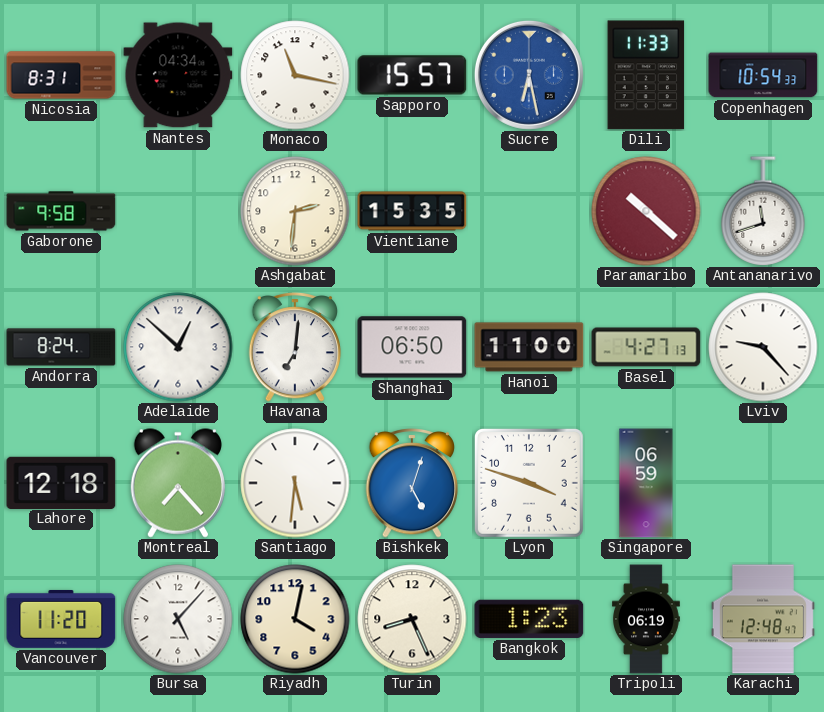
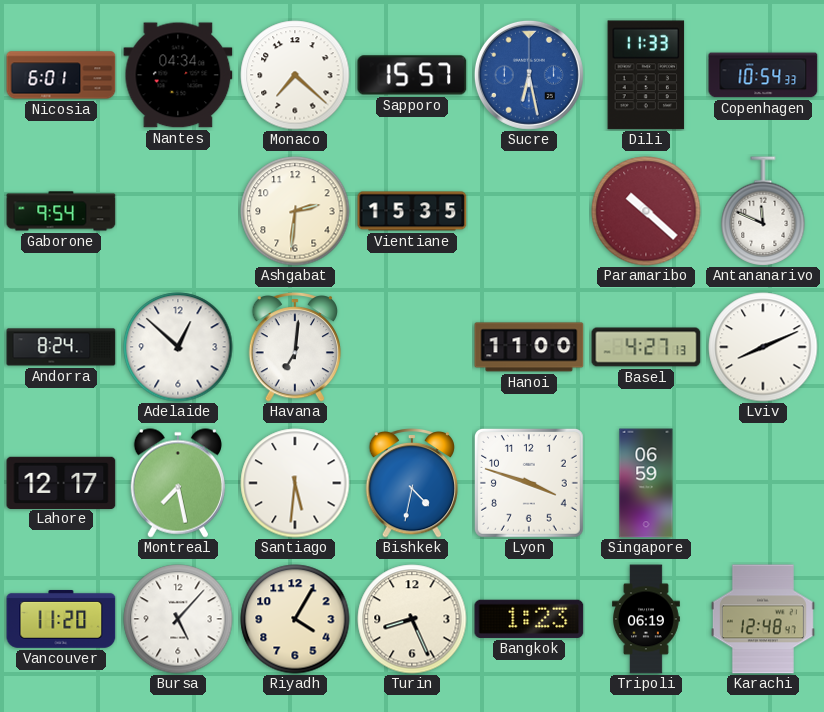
Nicosia: 8:31 -> 6:01
Monaco: 11:17 -> 7:22
Gaborone: 9:58 -> 9:54
Antananarivo: 11:42 -> 11:49
Shanghai: 06:50 -> none
Lviv: 9:23 -> 8:11
Lahore: 12:18 -> 12:17
Montreal: 7:23 -> 7:28
Bishkek: 5:03 -> 4:32
Riyadh: 4:02 -> 4:05
